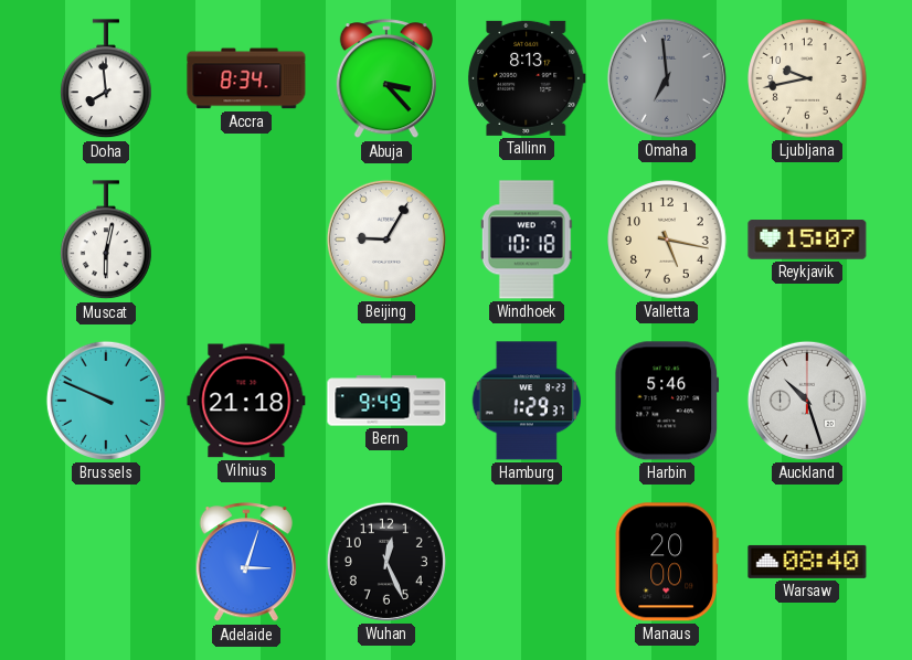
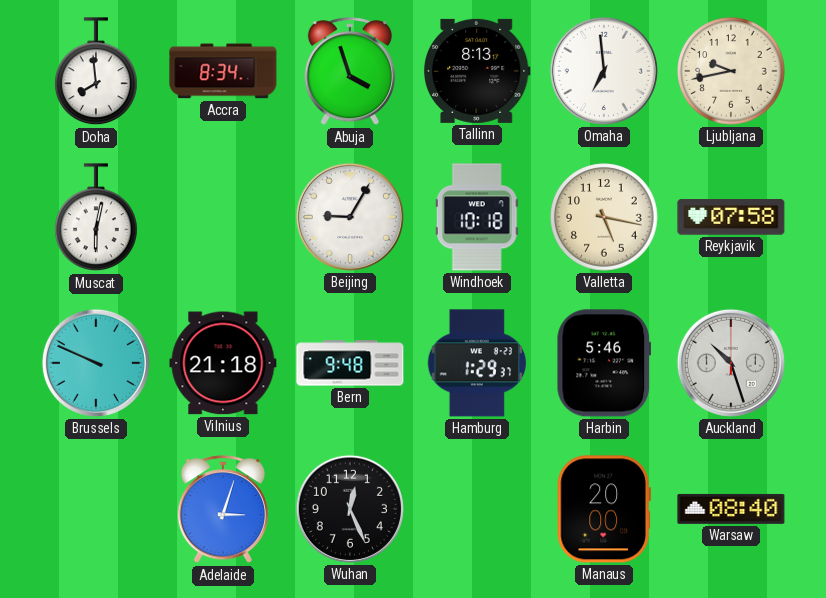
Abuja: 3:23 -> 3:57
Omaha dial: grey -> white
Reykjavik: 15:07 -> 07:58
Bern: 9:49 -> 9:48
